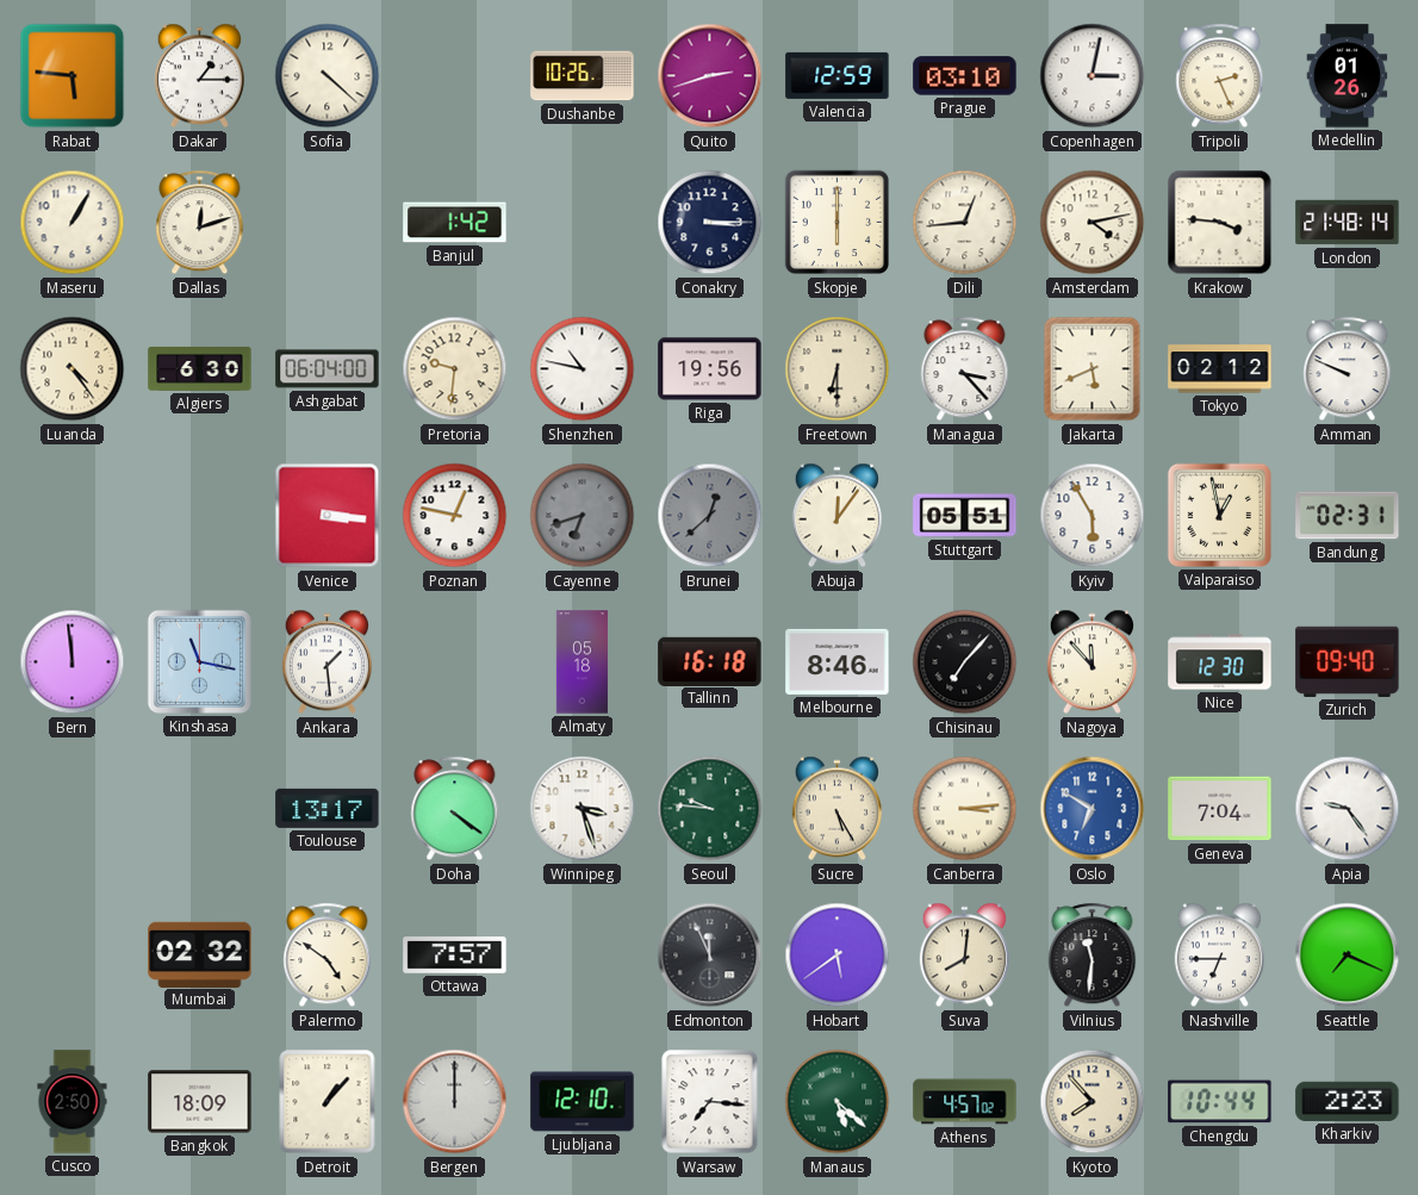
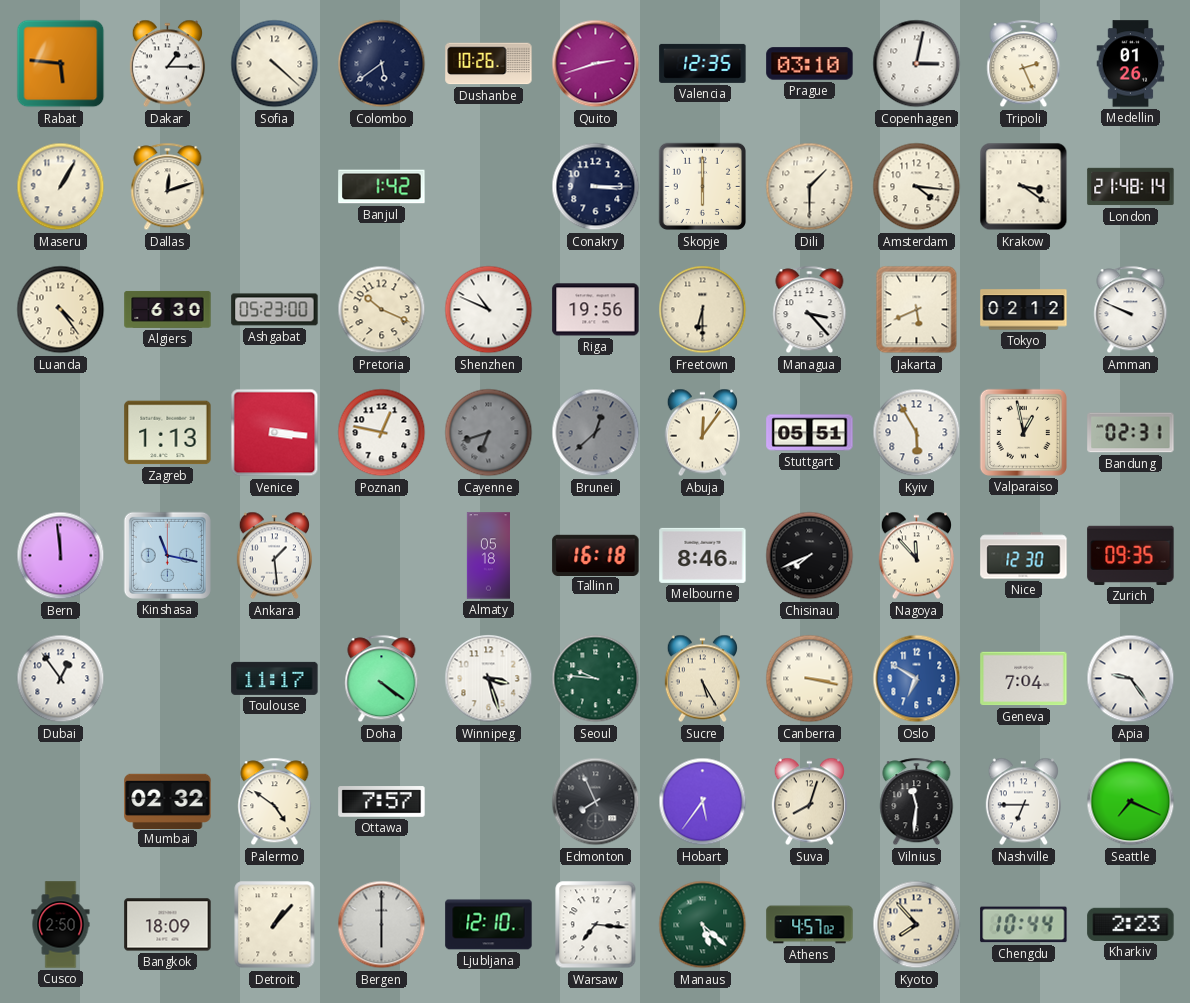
Colombo: none -> 5:39
Valencia: 12:59 -> 12:35
Dili: 12:44 -> 1:30
Amsterdam: 4:13 -> 4:16
Krakow: 3:46 -> 3:21
Ashgabat: 06:04 -> 05:23
Pretoria: 9:31 -> 10:19
Shenzhen: 10:47 -> 10:49
Zagreb: none -> 1:13
Chisinau: 7:07 -> 7:41
Zurich: 09:40 -> 09:35
Dubai: none -> 12:54
Toulouse: 13:17 -> 11:17
Canberra: 3:14 -> 3:17
Edmonton: 11:56 -> 7:56
Hobart: 5:39 -> 5:36
Suva: 8:01 -> 8:03
Bergen: 12:00 -> 6:00
